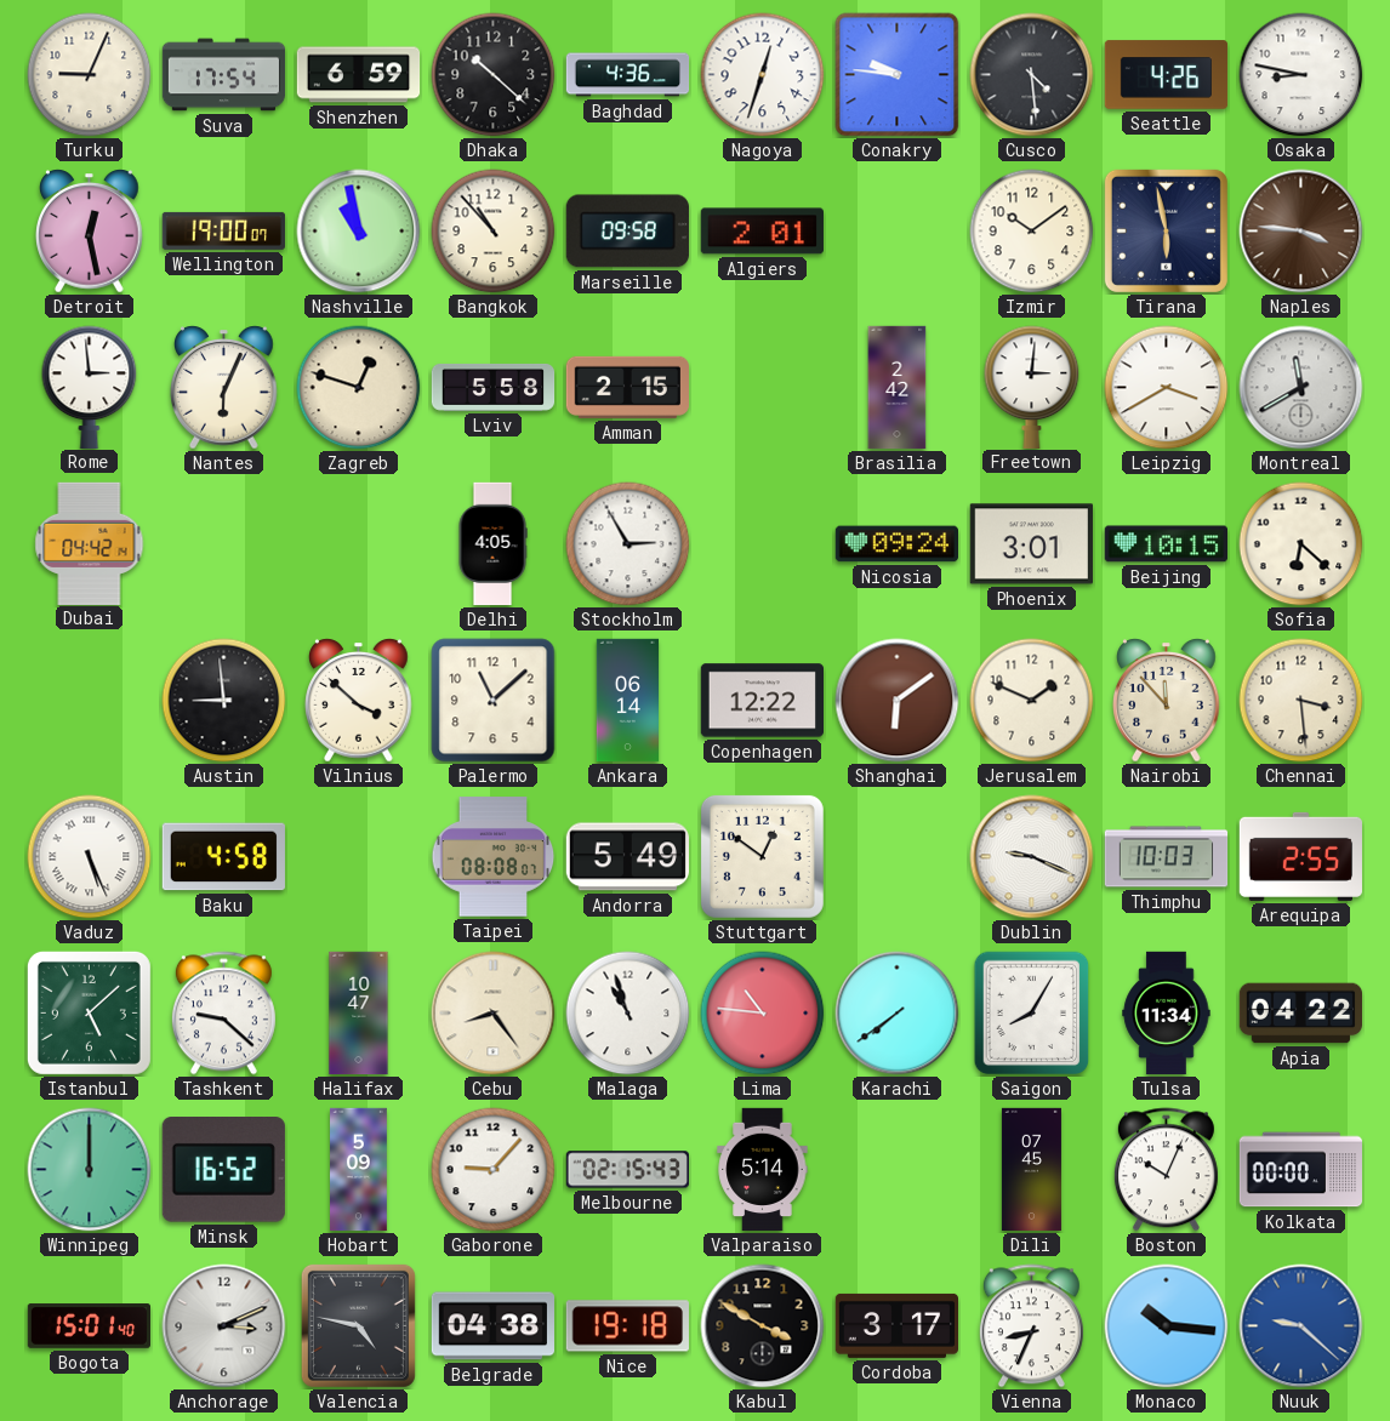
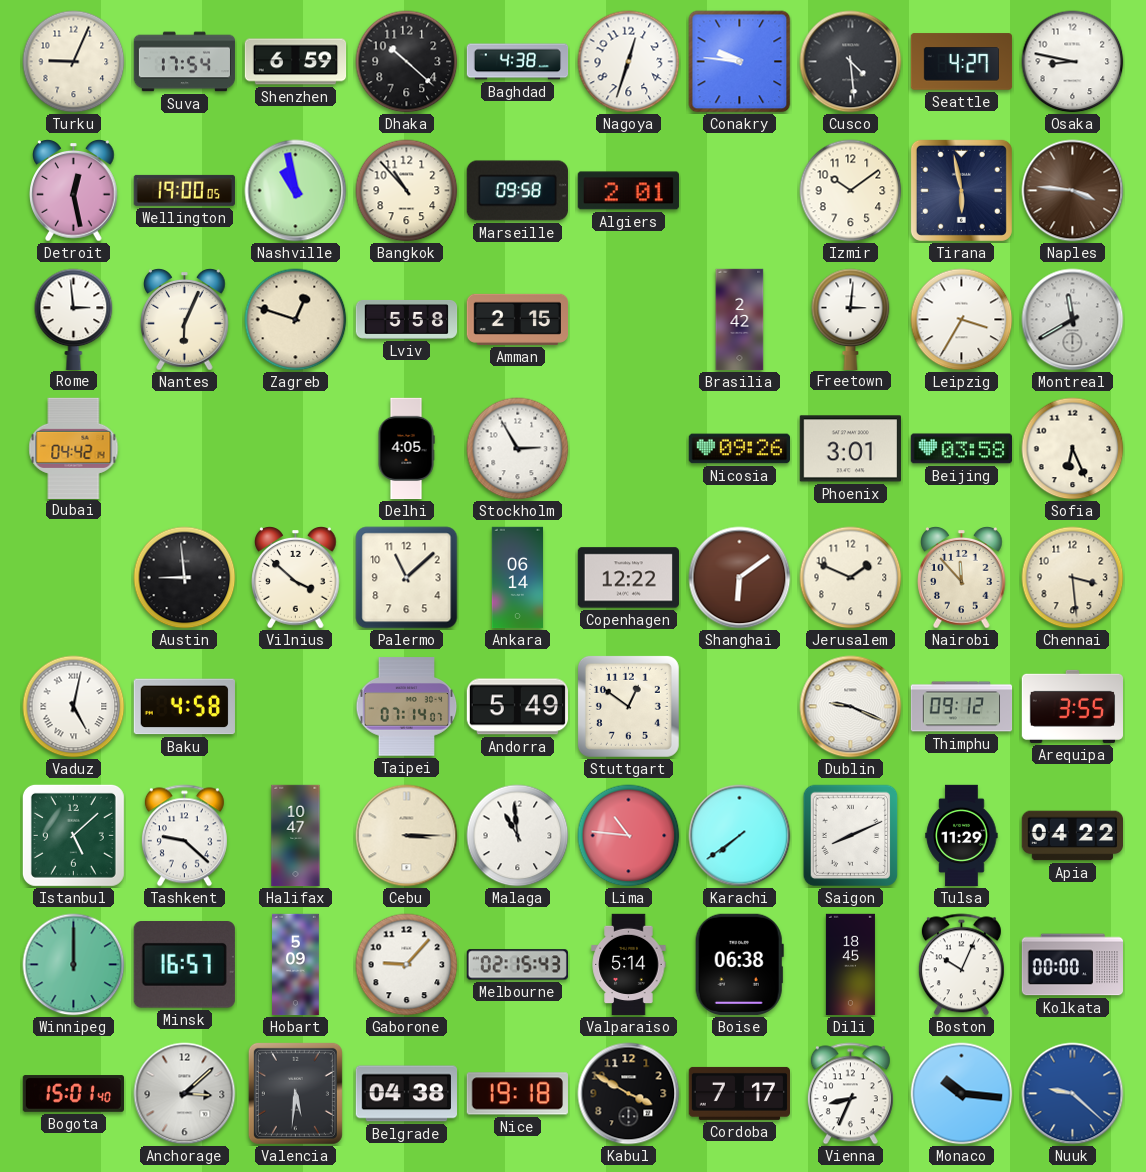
Baghdad: 4:36 -> 4:38
Seattle: 4:26 -> 4:27
Wellington: 19:00:07 -> 19:00:05
Leipzig: 3:40 -> 3:35
Nicosia: 09:24 -> 09:26
Beijing: 10:15 -> 03:58
Sofia: 6:22 -> 6:26
Vaduz: 5:26 -> 5:02
Taipei: 08:08 -> 07:14
Thimphu: 10:03 -> 09:12
Arequipa: 2:55 -> 3:55
Cebu: 8:24 -> 3:15
Malaga: 10:57 -> 10:59
Saigon: 8:05 -> 8:11
Tulsa: 11:34 -> 11:29
Minsk: 16:52 -> 16:57
Boise: none -> 06:38
Dili: 07:45 -> 18:45
Anchorage: 3:11 -> 3:08
Valencia: 4:47 -> 5:31
Cordoba: 3:17 -> 7:17
